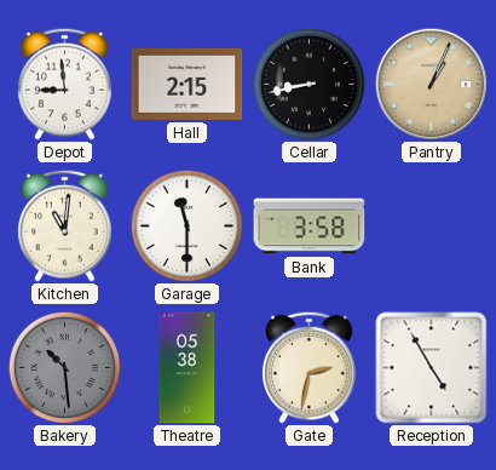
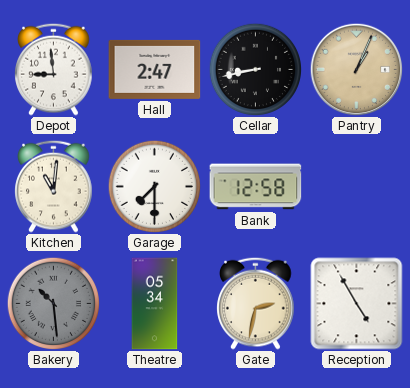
Hall: 2:15 -> 2:47
Garage: 11:30 -> 7:30
Bank: 3:58 -> 12:58
Theatre: 05:38 -> 05:34
